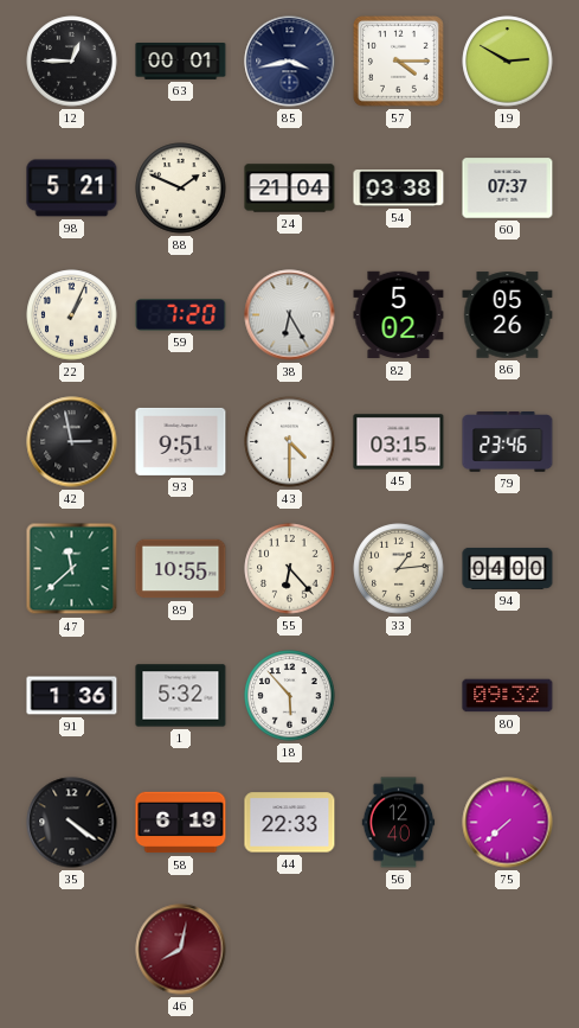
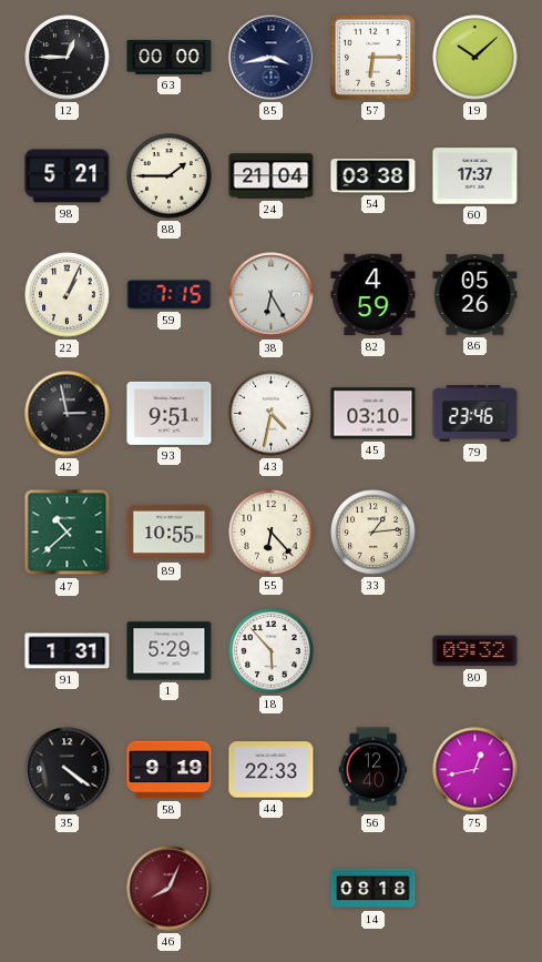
63: 00:01 -> 00:00
57: 4:15 -> 6:15
19: 2:50 -> 10:08
88: 1:49 -> 1:45
60: 07:37 -> 17:37
59: 7:20 -> 7:15
82: 5:02 -> 4:59
43: 4:30 -> 4:32
45: 03:15 -> 03:10
47: 11:38 -> 10:38
94: 04:00 -> none
91: 1:36 -> 1:31
1: 5:32 -> 5:29
58: 6:19 -> 9:19
75: 7:38 -> 12:43
46: 8:02 -> 8:04
14: none -> 08:18
